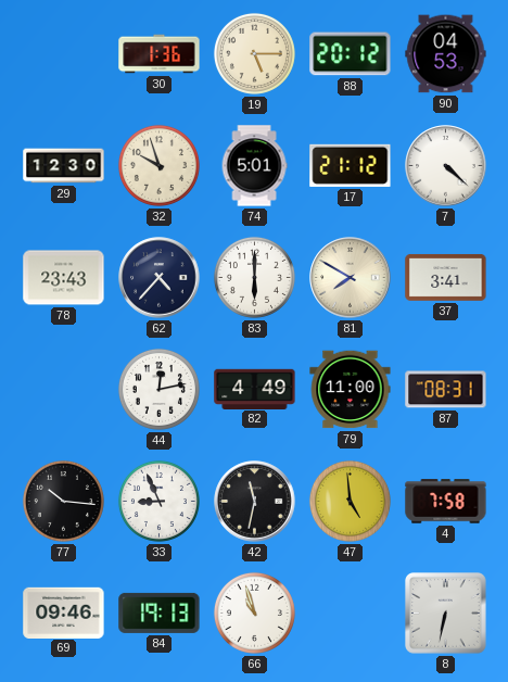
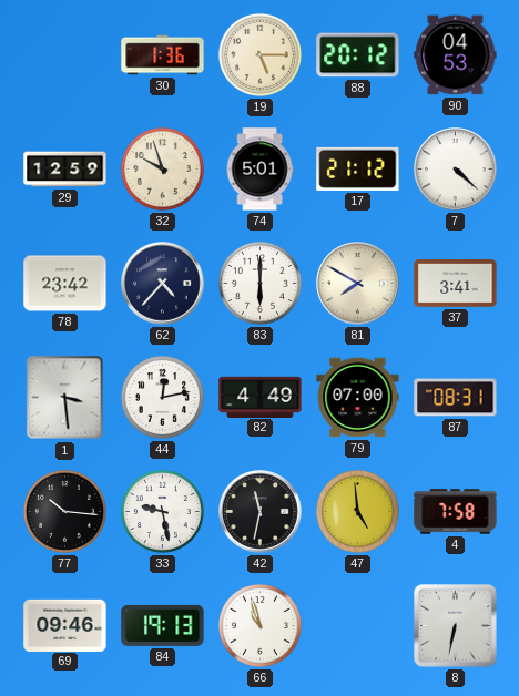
29: 12:30 -> 12:59
78: 23:43 -> 23:42
1: none -> 3:29
79: 11:00 -> 07:00
33: 8:56 -> 9:28
